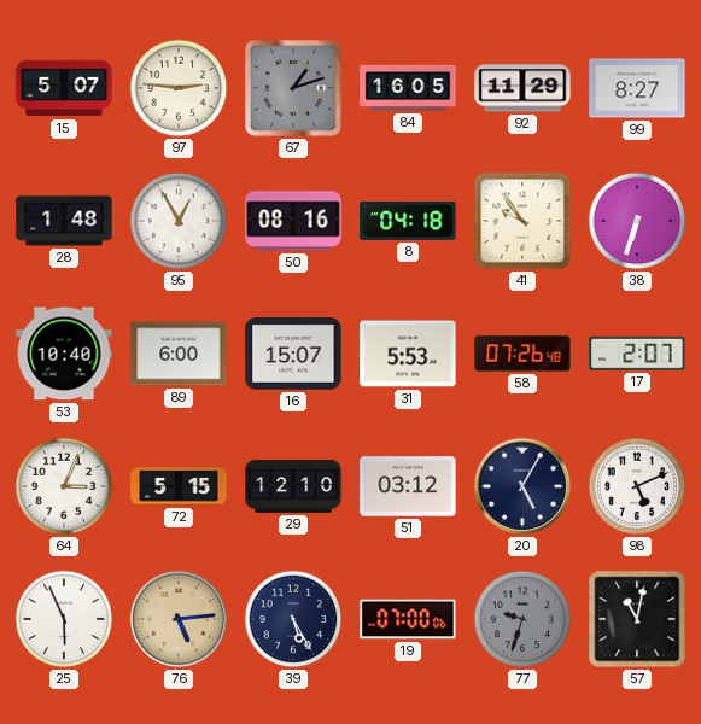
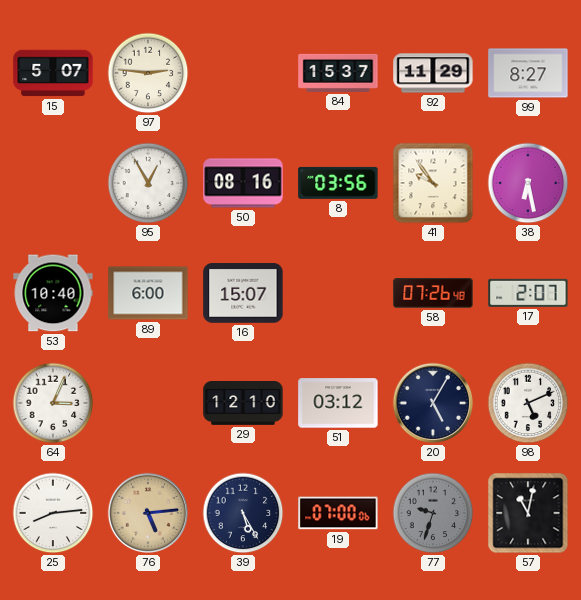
67: 1:12 -> none
84: 16:05 -> 15:37
28: 1:48 -> none
8: 04:18 -> 03:56
38: 6:33 -> 6:28
31: 5:53 -> none
72: 5:15 -> none
25: 5:56 -> 8:14
